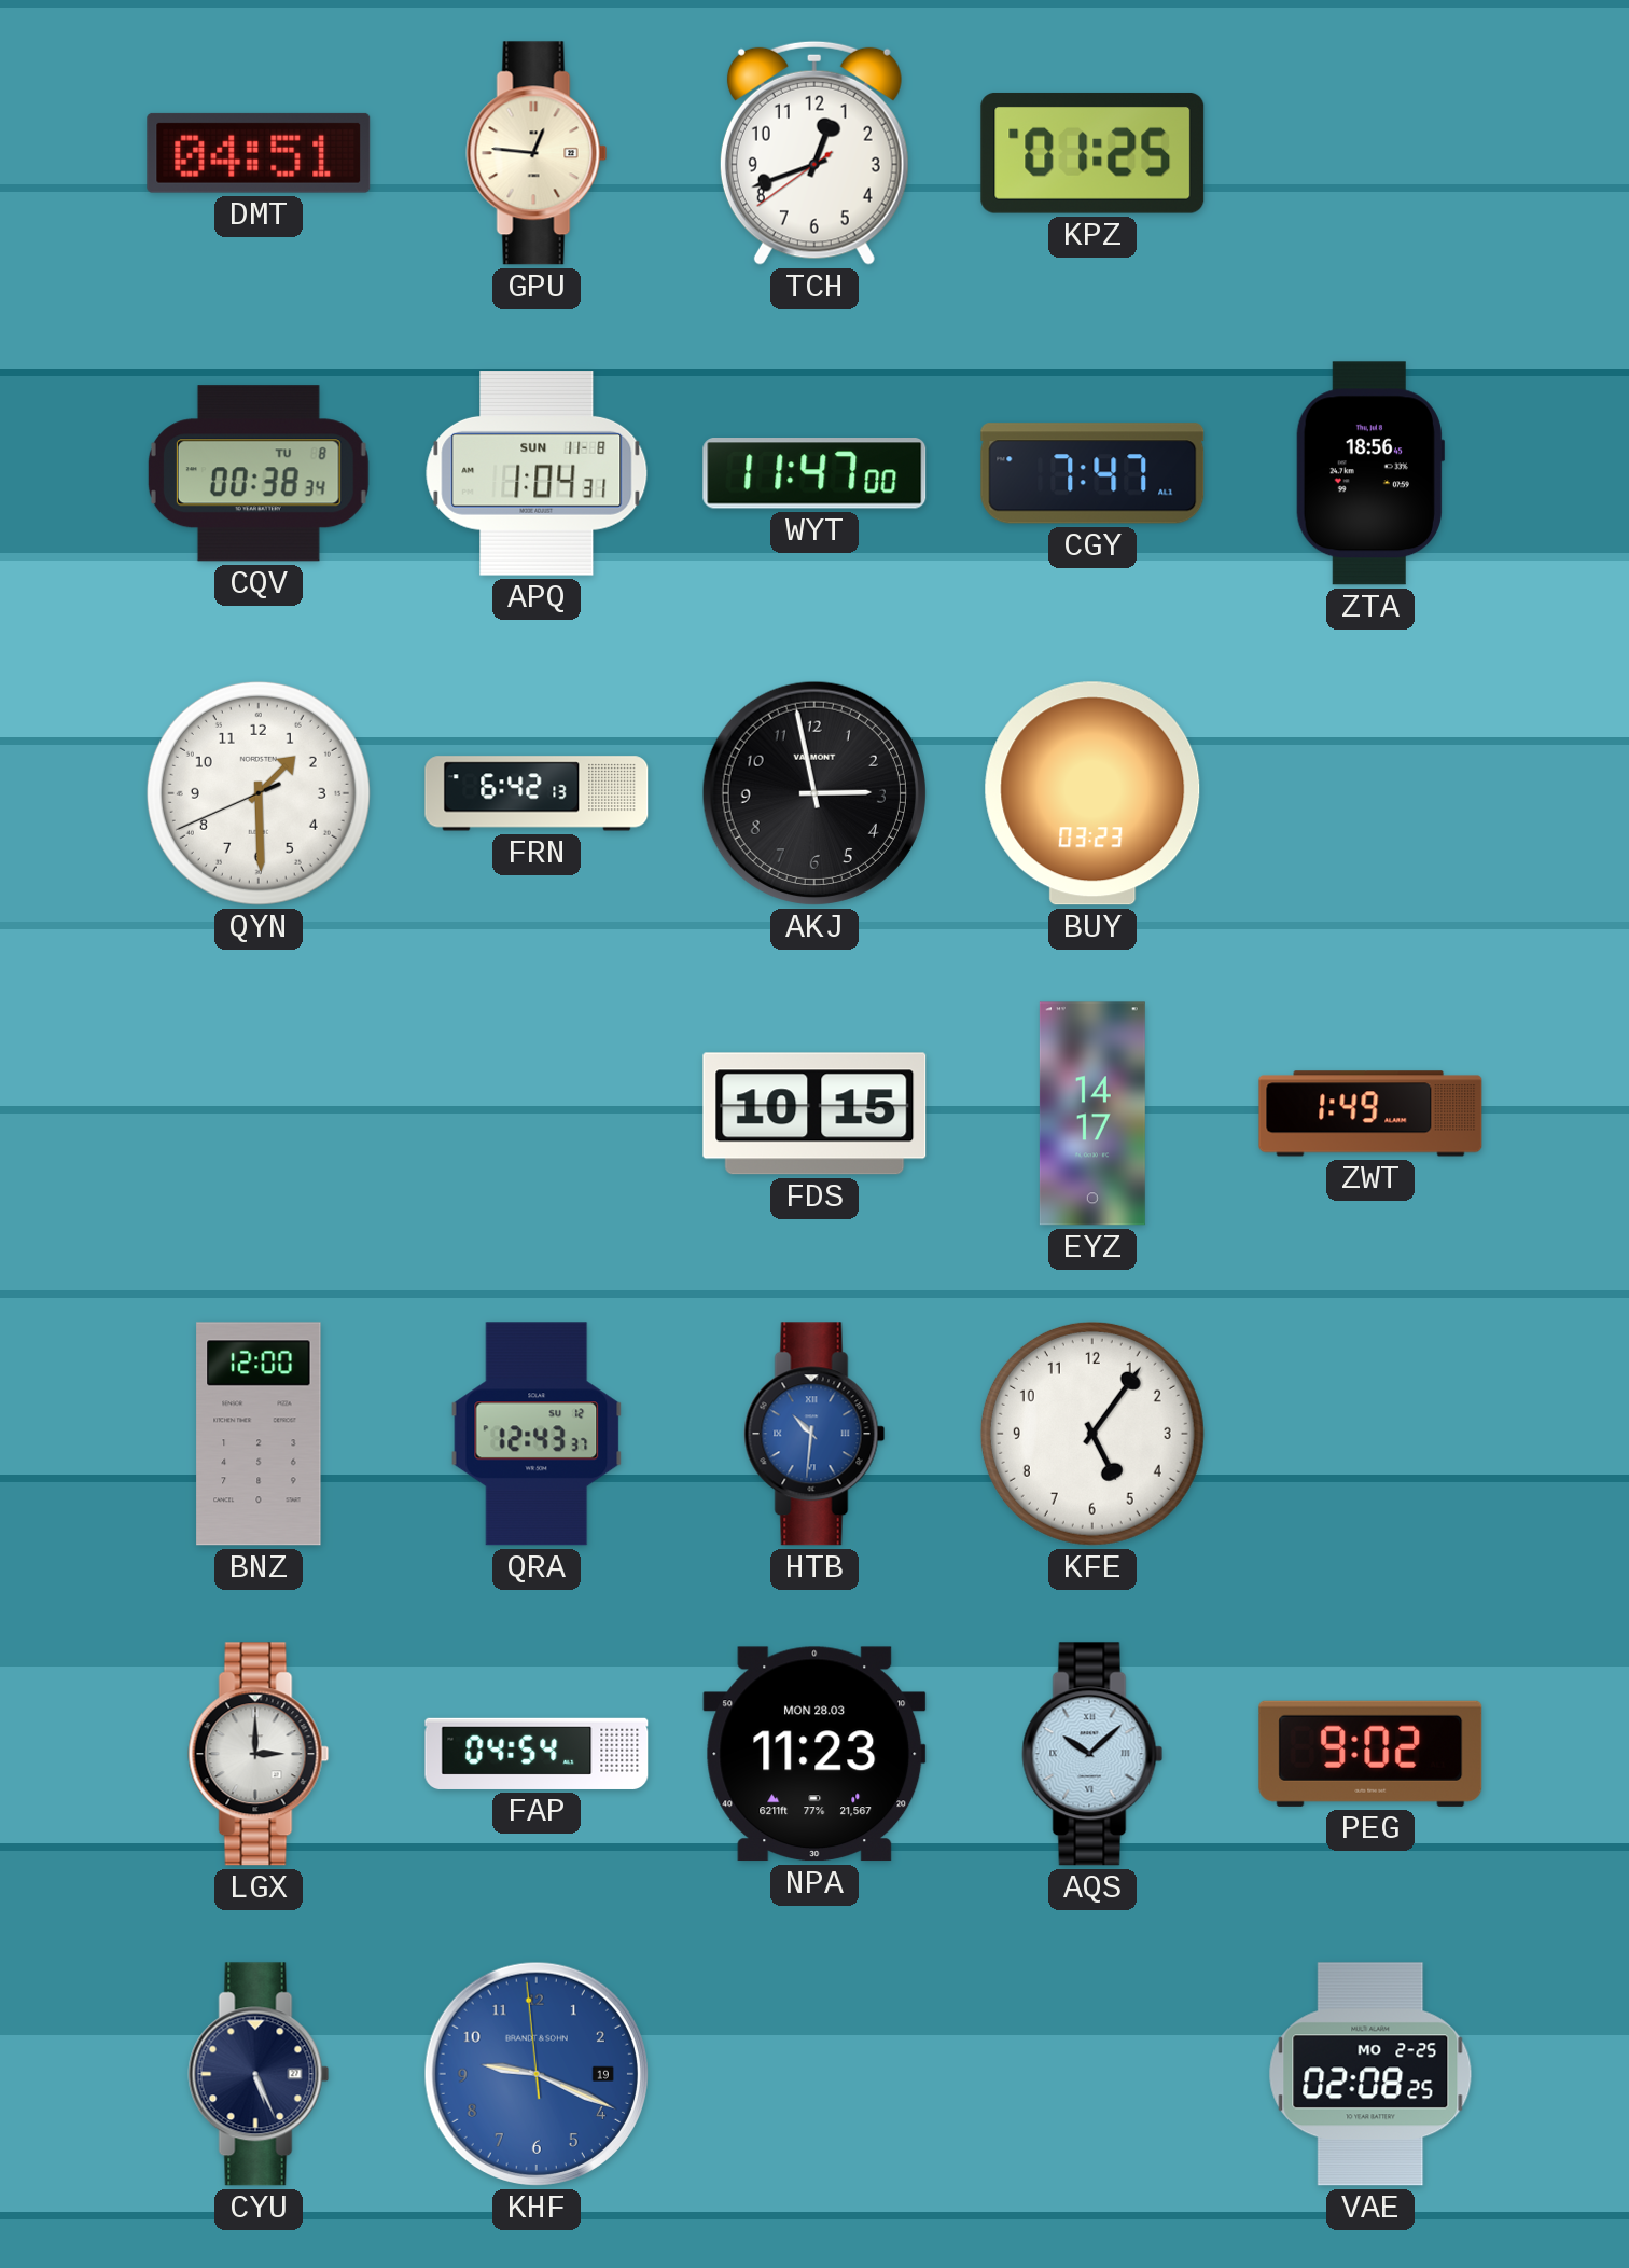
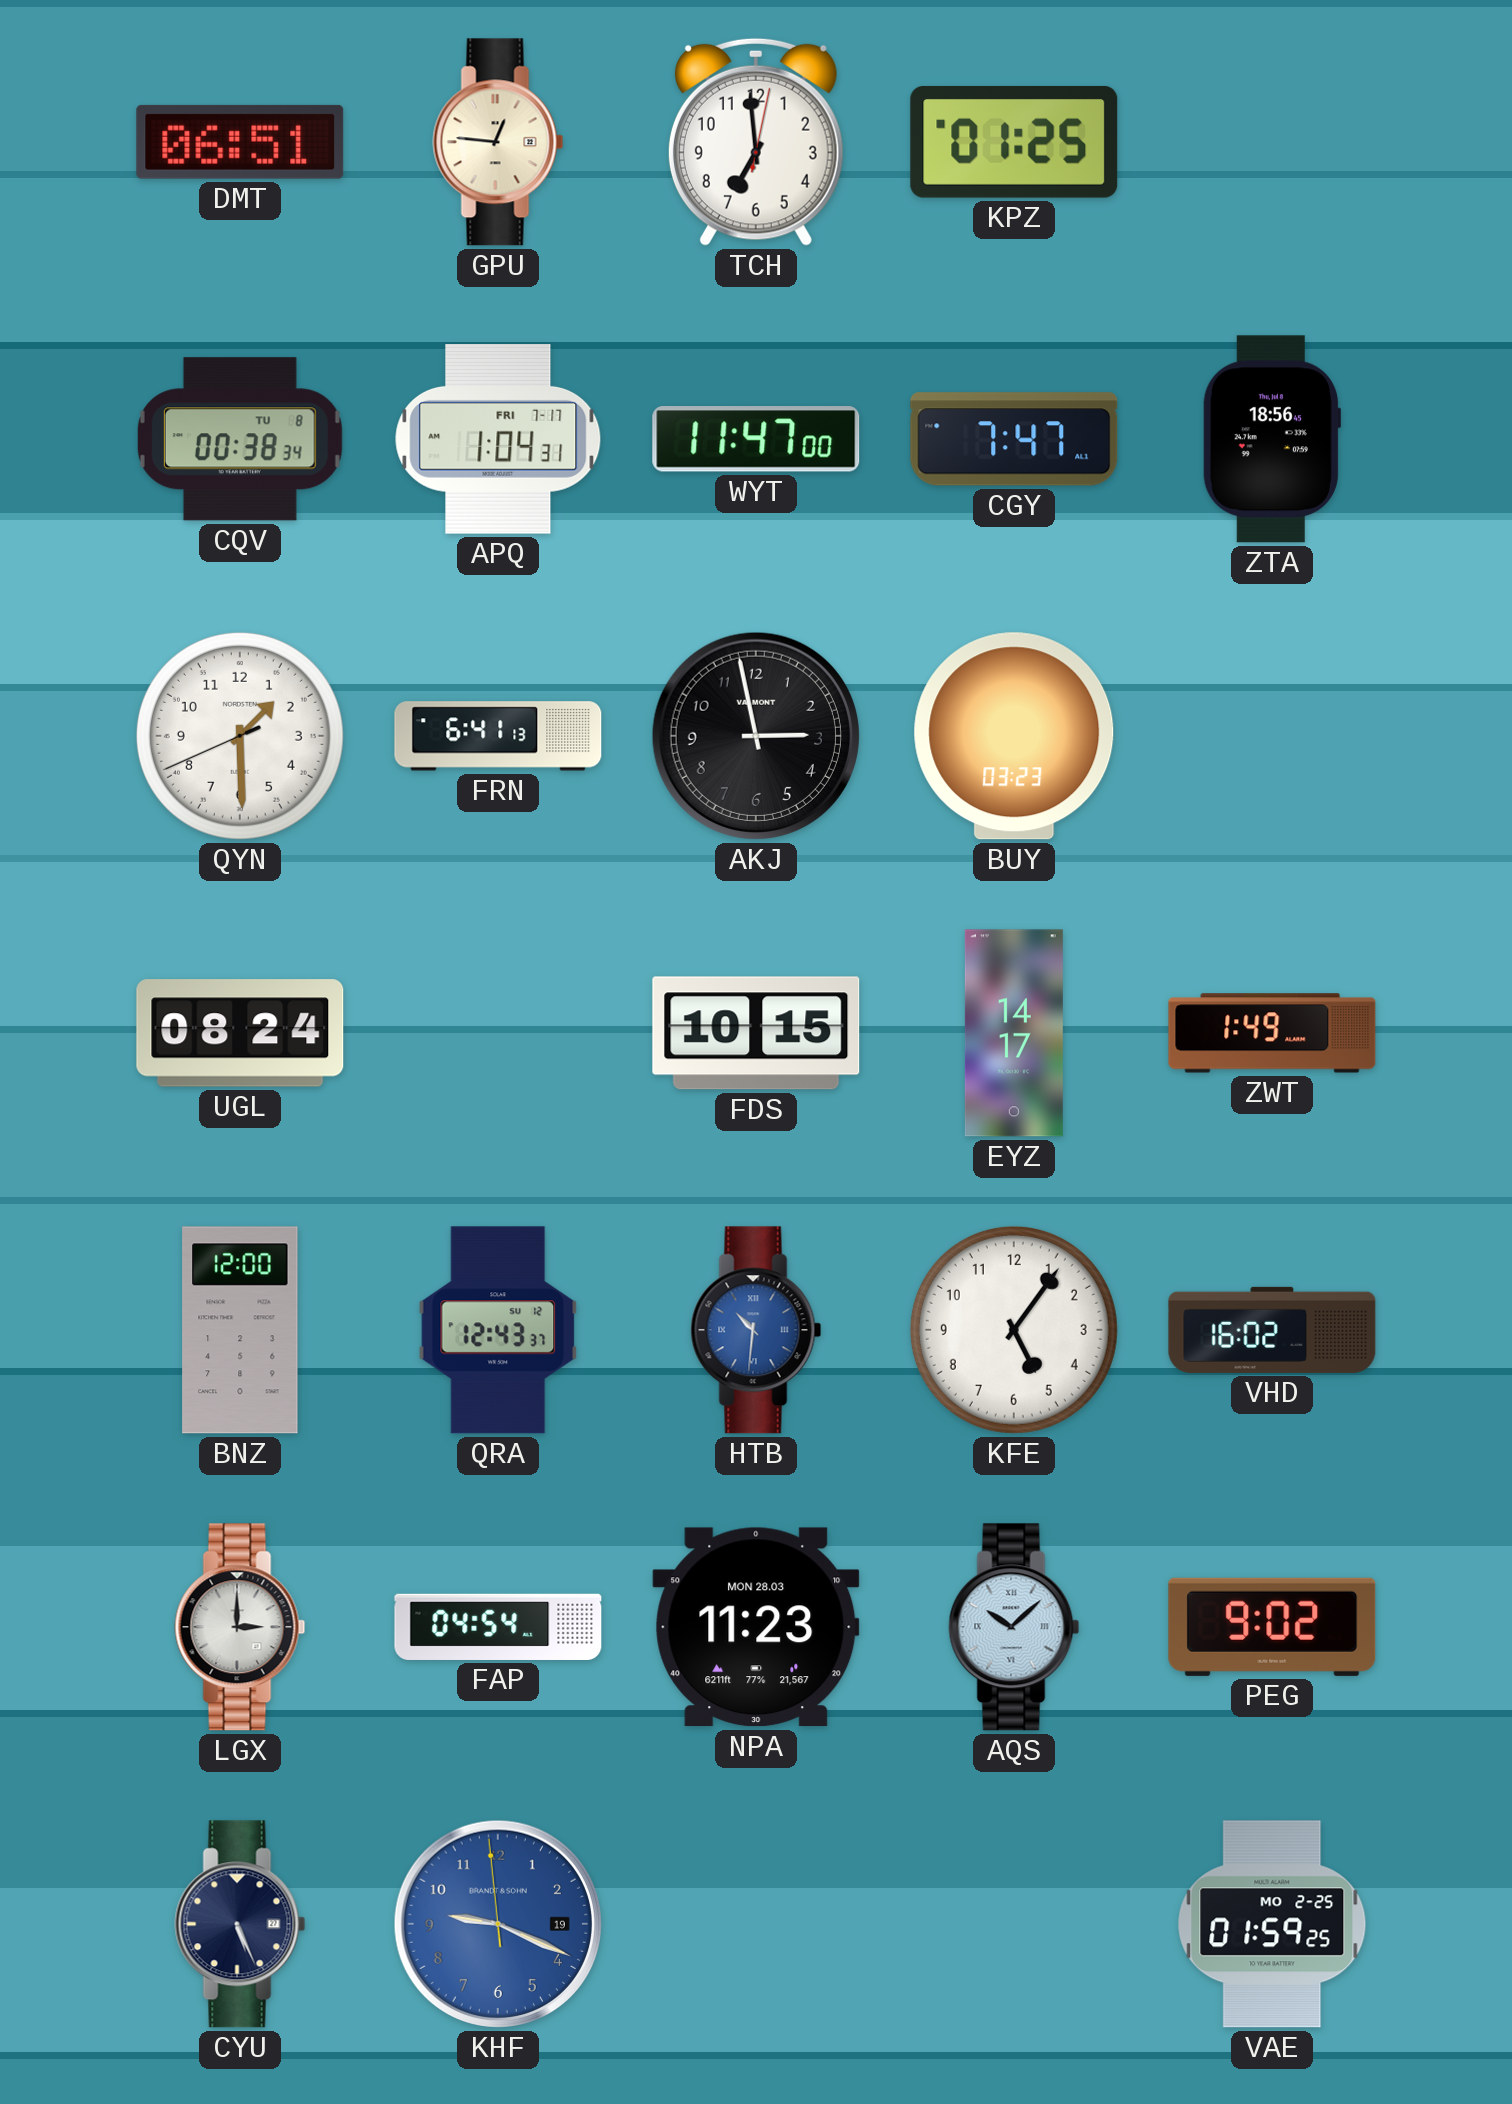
DMT: 04:51 -> 06:51
TCH: 12:41 -> 6:59
APQ date: SUN 11-8 -> FRI 7-17
FRN: 6:42 -> 6:41
UGL: none -> 08:24
VHD: none -> 16:02
VAE: 02:08 -> 01:59
